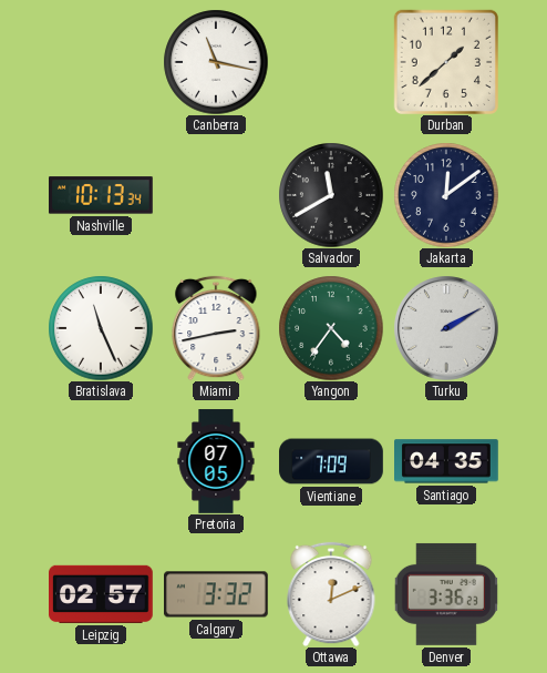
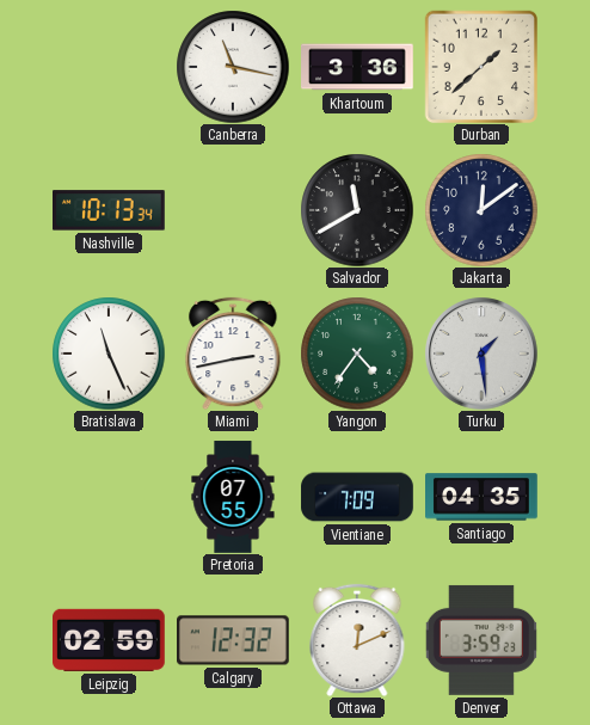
Khartoum: none -> 3:36
Turku: 2:10 -> 1:29
Pretoria: 07:05 -> 07:55
Leipzig: 02:57 -> 02:59
Calgary: 3:32 -> 12:32
Denver: 3:36 -> 3:59
